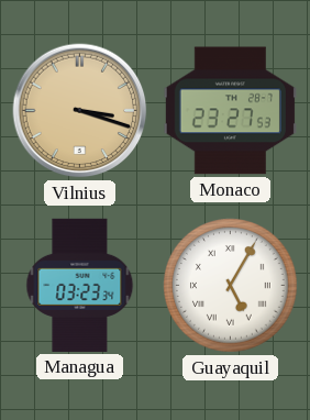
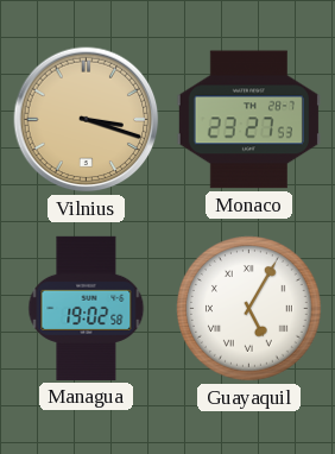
Managua: 03:23 -> 19:02
